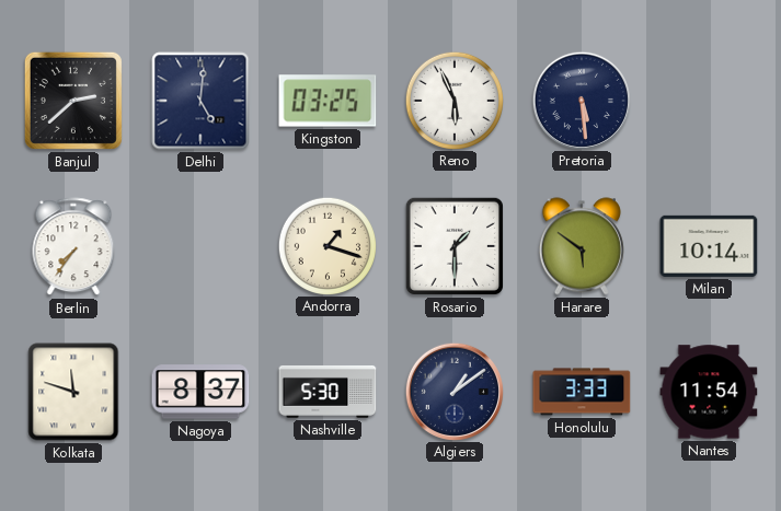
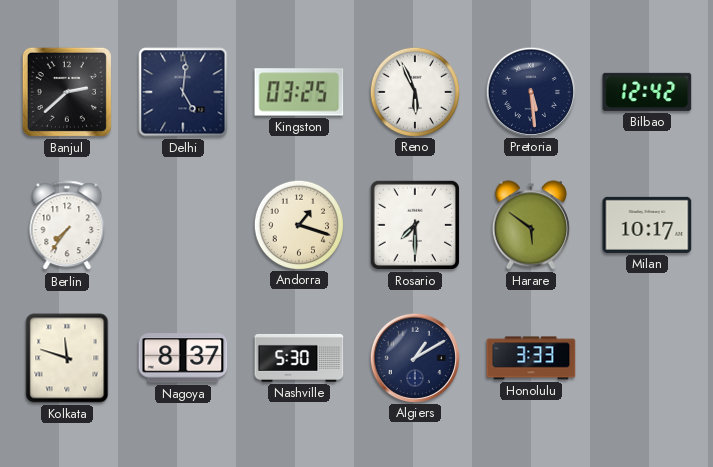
Bilbao: none -> 12:42
Rosario: 1:30 -> 7:30
Milan: 10:14 -> 10:17
Algiers: 1:09 -> 1:10
Nantes: 11:54 -> none
